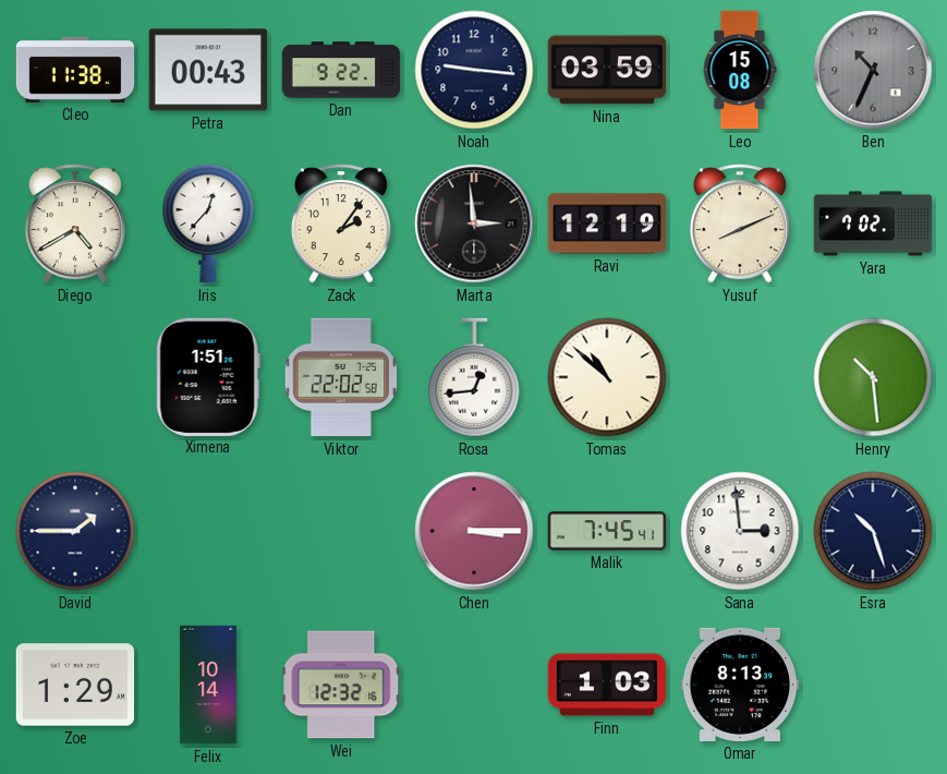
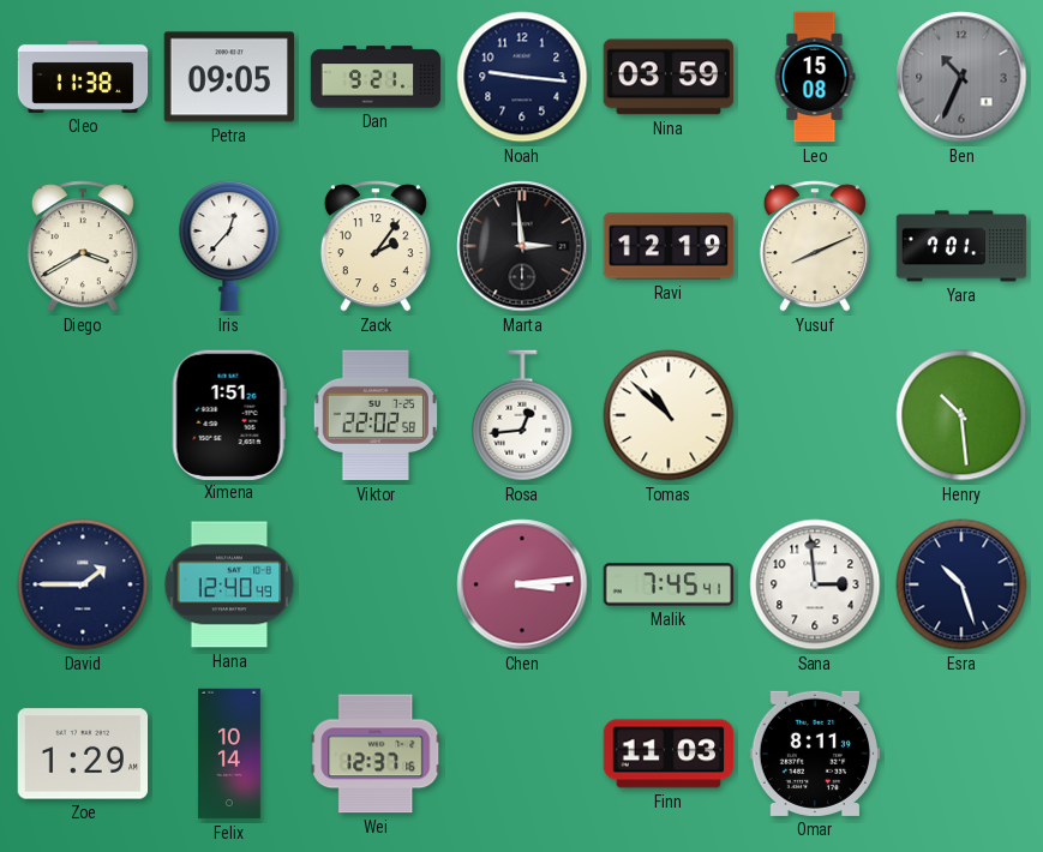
Petra: 00:43 -> 09:05
Dan: 9:22 -> 9:21
Diego: 4:40 -> 3:40
Yara: 7:02 -> 7:01
Hana: none -> 12:40
Chen: 3:15 -> 3:14
Wei: 12:32 -> 12:37
Finn: 1:03 -> 11:03
Omar: 8:13 -> 8:11
